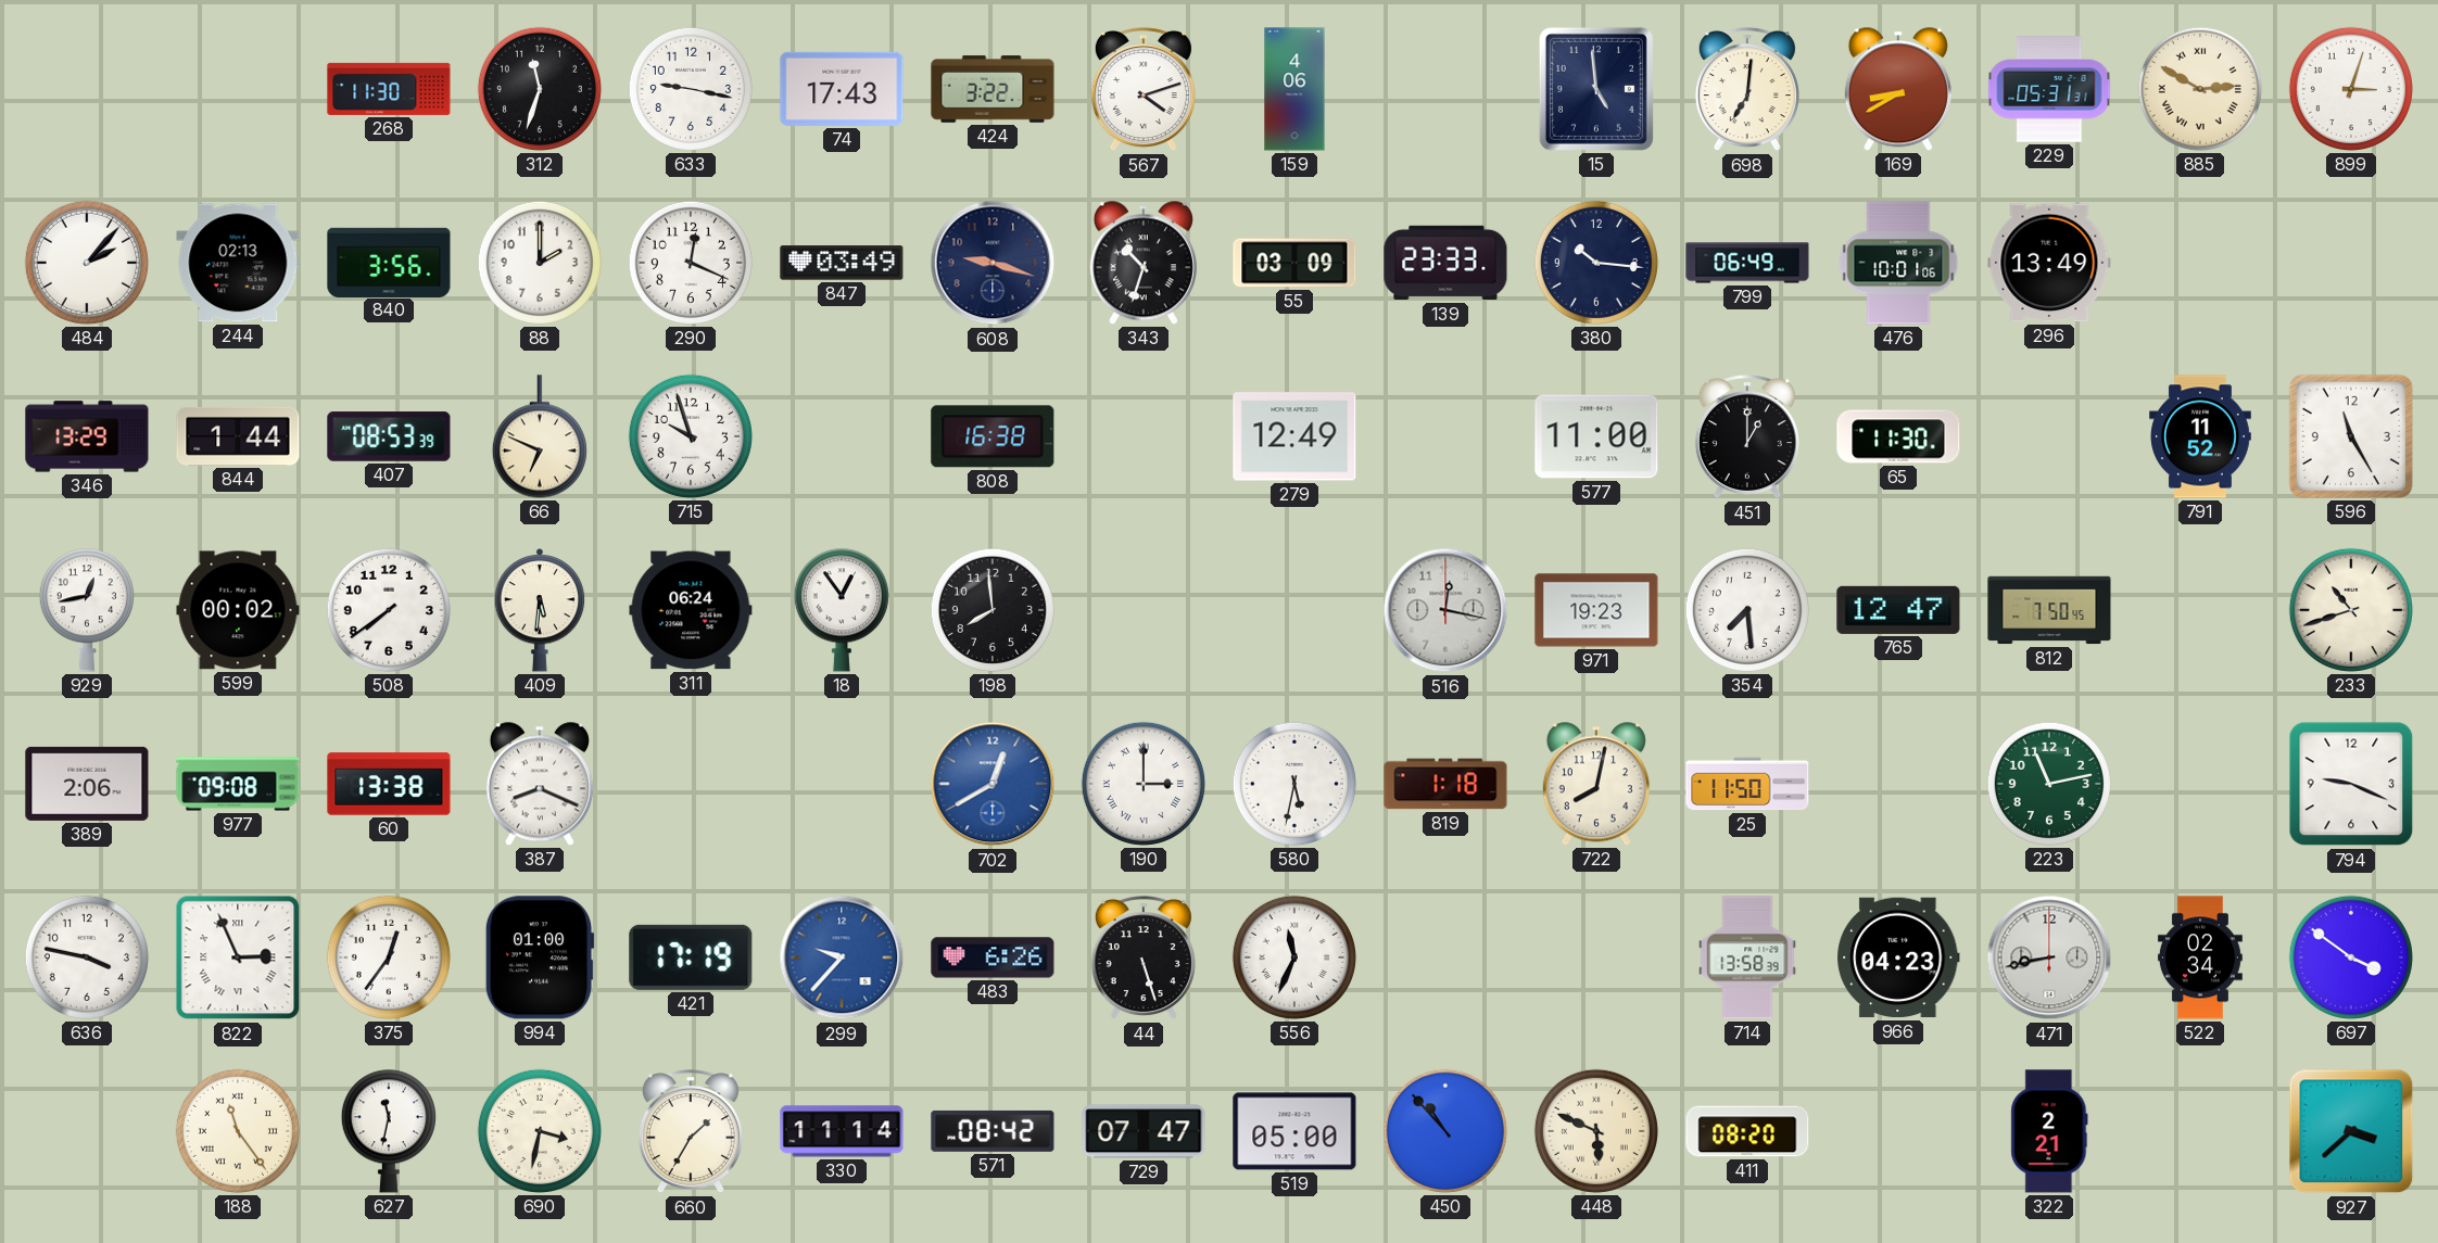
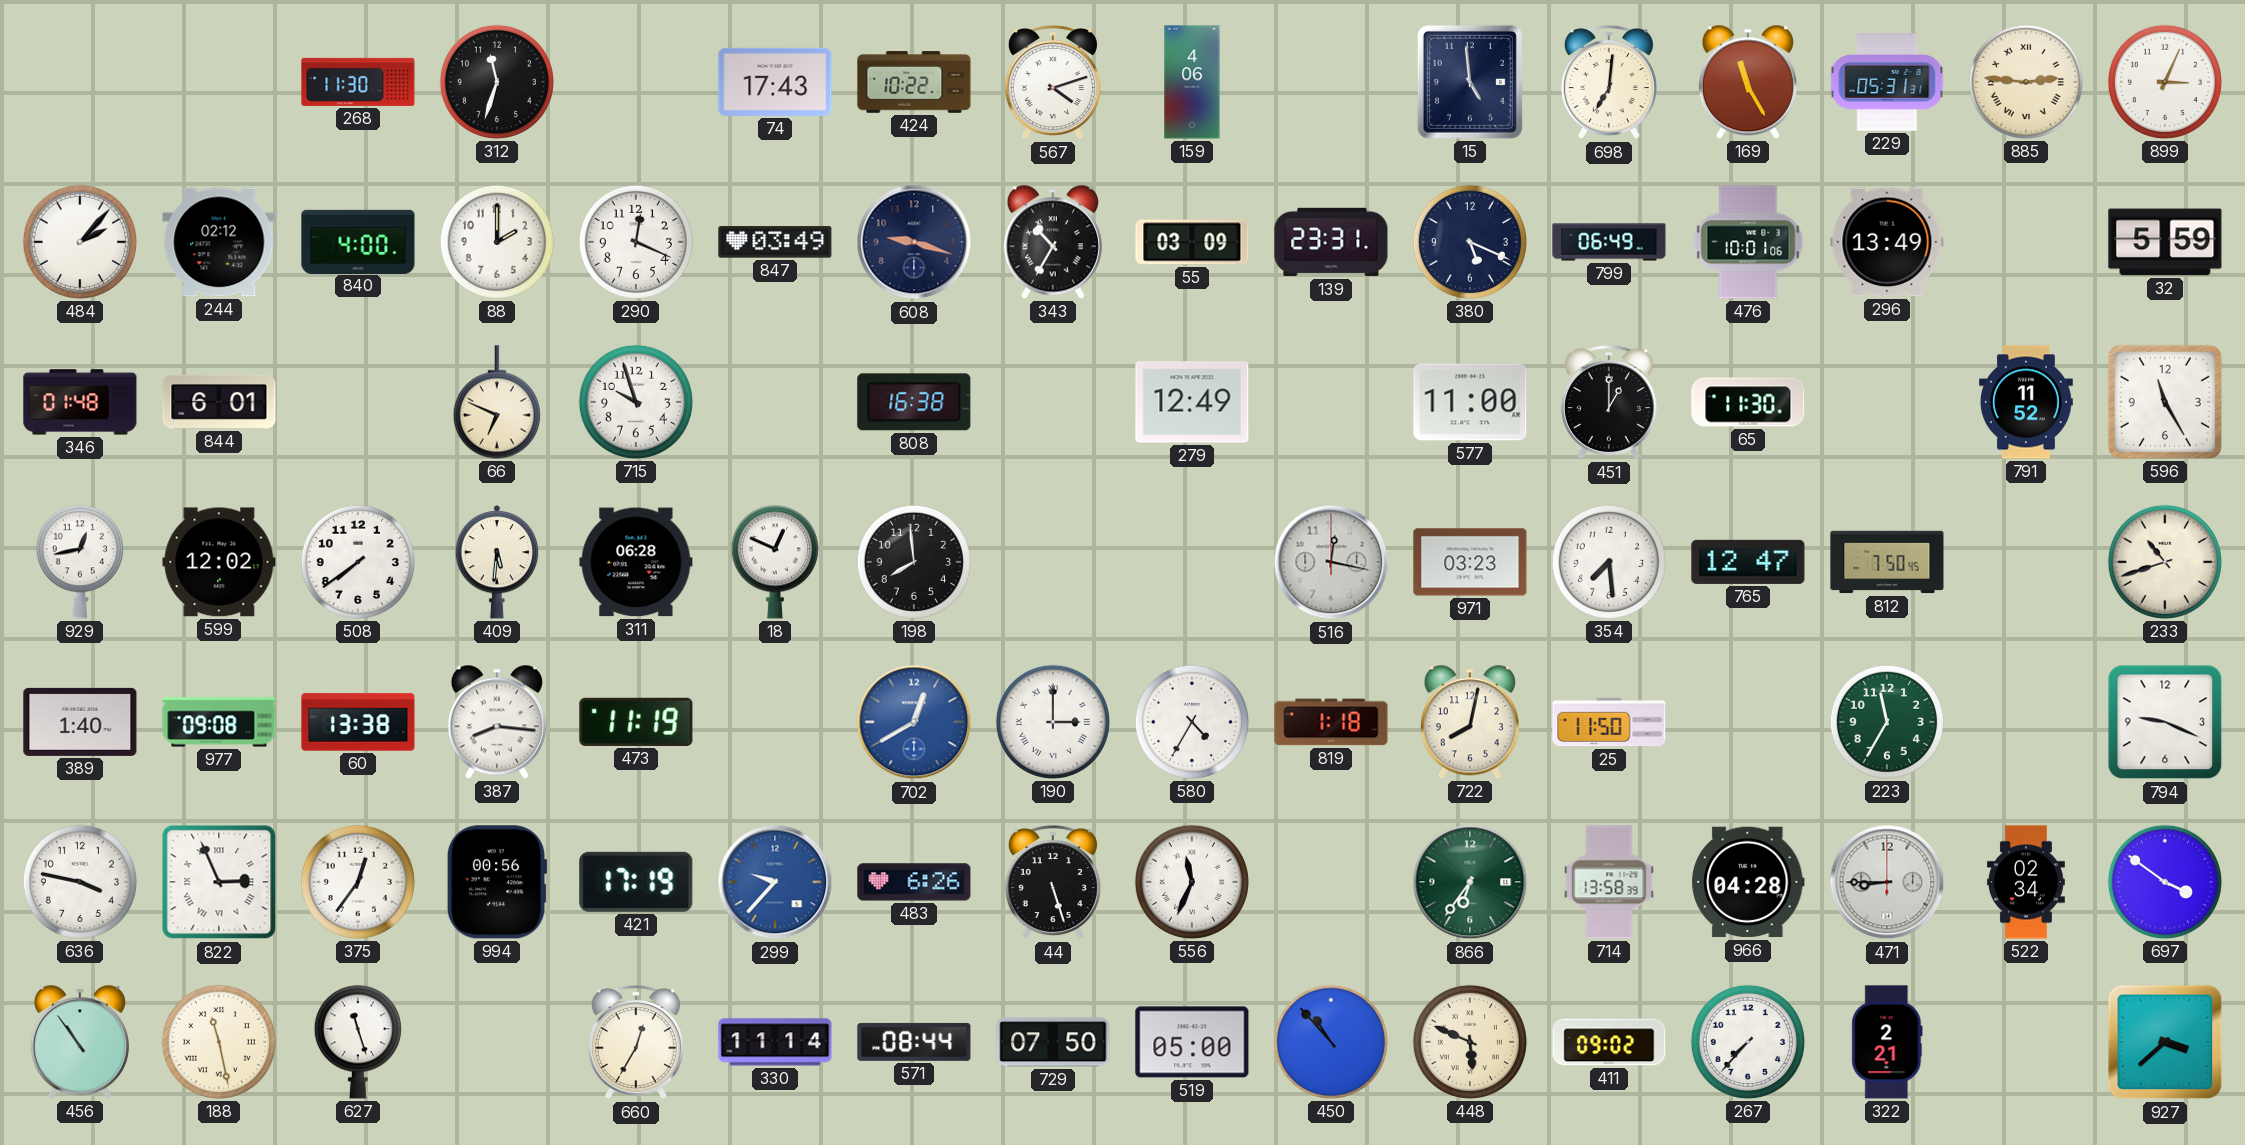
633: 9:17 -> none
424: 3:22 -> 10:22
169: 8:40 -> 11:25
885: 2:50 -> 2:46
899: 3:03 -> 3:04
244: 02:13 -> 02:12
840: 3:56 -> 4:00
343: 10:33 -> 10:35
139: 23:33 -> 23:31
380: 10:16 -> 5:19
32: none -> 5:59
346: 13:29 -> 01:48
844: 1:44 -> 6:01
407: 08:53 -> none
599: 00:02 -> 12:02
311: 06:24 -> 06:28
18: 12:54 -> 12:49
971: 19:23 -> 03:23
389: 2:06 -> 1:40
387: 8:19 -> 8:16
473: none -> 11:19
580: 5:32 -> 4:35
223: 11:13 -> 11:35
994: 01:00 -> 00:56
866: none -> 6:36
966: 04:23 -> 04:28
471: 8:43 -> 8:45
456: none -> 10:54
188: 11:24 -> 11:28
627: 11:32 -> 11:27
690: 3:32 -> none
660: 1:35 -> 12:35
571: 08:42 -> 08:44
729: 07:47 -> 07:50
411: 08:20 -> 09:02
267: none -> 7:37
